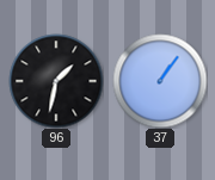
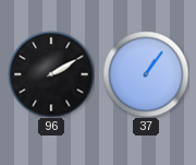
96: 1:32 -> 2:10
